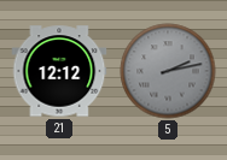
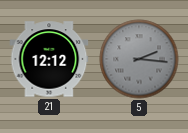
5: 2:13 -> 2:16
